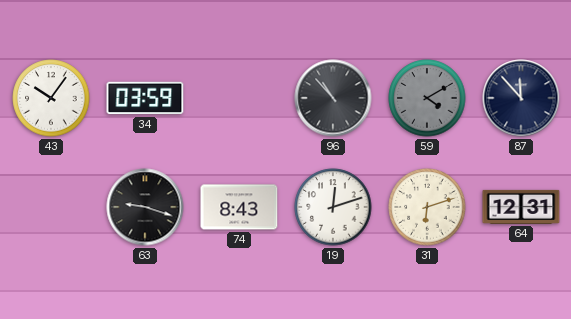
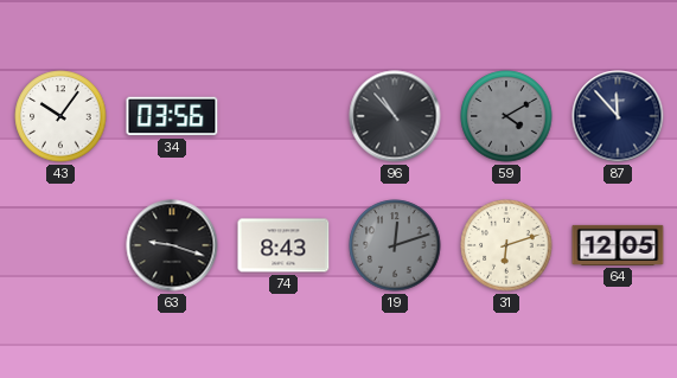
34: 03:59 -> 03:56
19 dial: white -> grey
64: 12:31 -> 12:05
